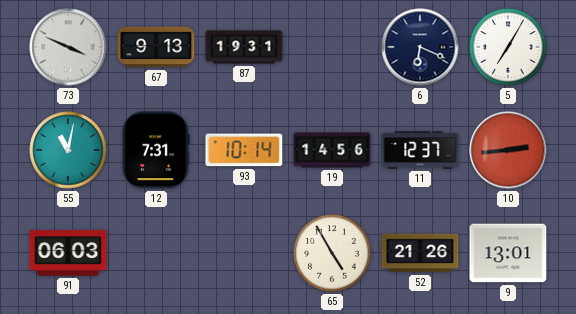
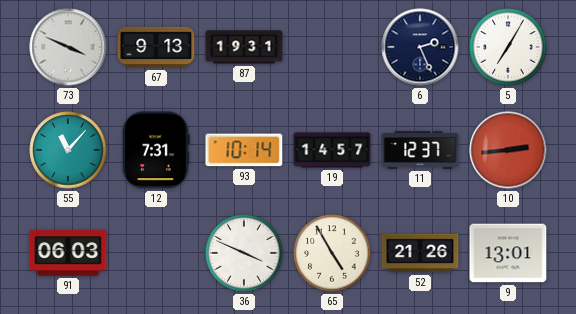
6: 6:19 -> 2:26
55: 11:02 -> 11:07
19: 14:56 -> 14:57
36: none -> 3:49
